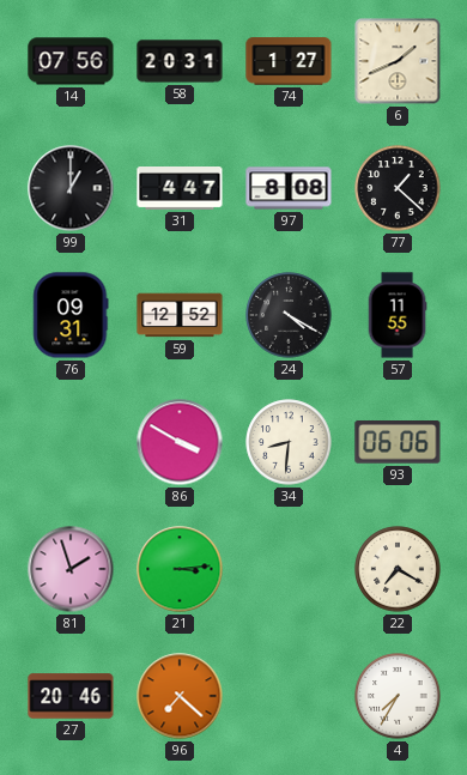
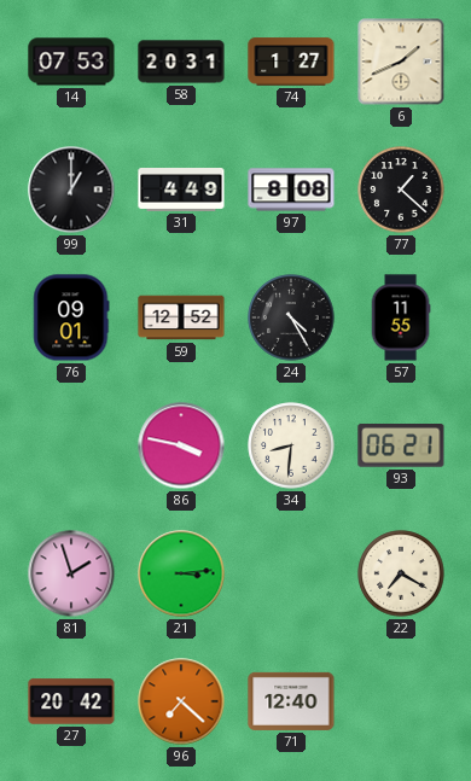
14: 07:56 -> 07:53
31: 4:47 -> 4:49
76: 09:31 -> 09:01
24: 4:20 -> 4:25
86: 3:50 -> 3:47
93: 06:06 -> 06:21
27: 20:46 -> 20:42
71: none -> 12:40
4: 7:35 -> none
